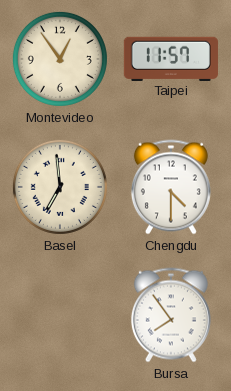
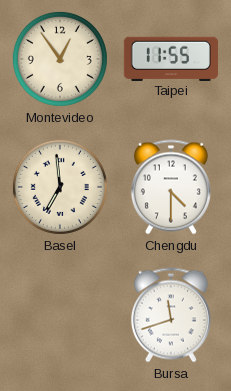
Taipei: 11:57 -> 11:55
Bursa: 7:54 -> 11:42
